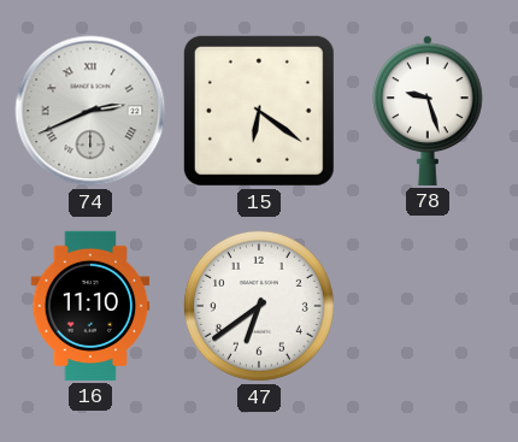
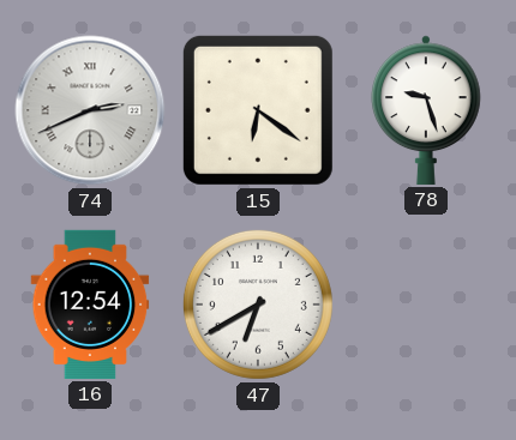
16: 11:10 -> 12:54
47: 6:39 -> 6:40
